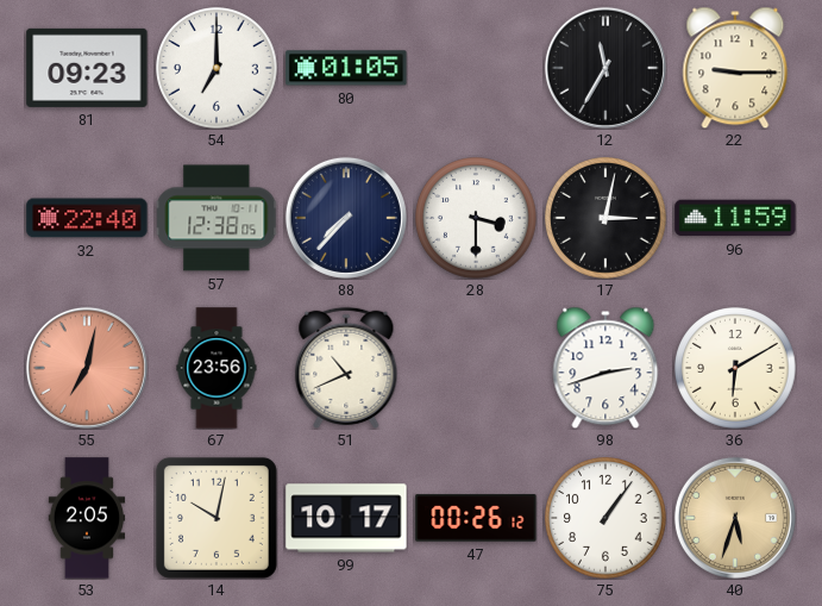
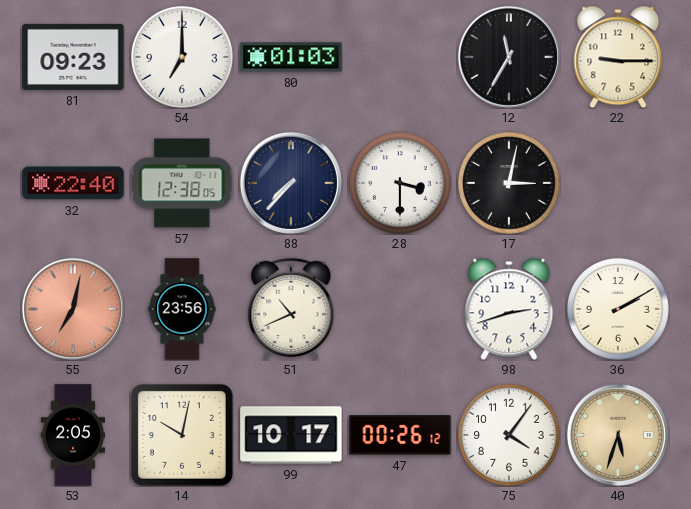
80: 01:05 -> 01:03
96: 11:59 -> none
36: 6:10 -> 2:10
75: 1:06 -> 4:06
